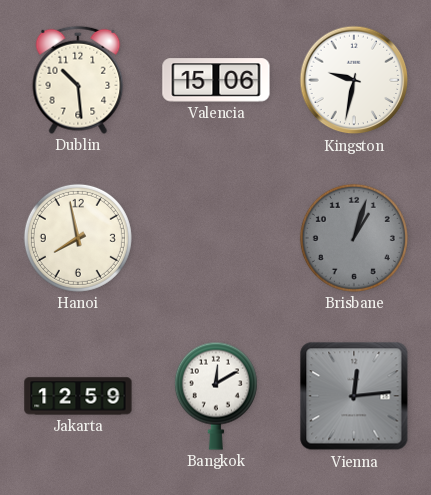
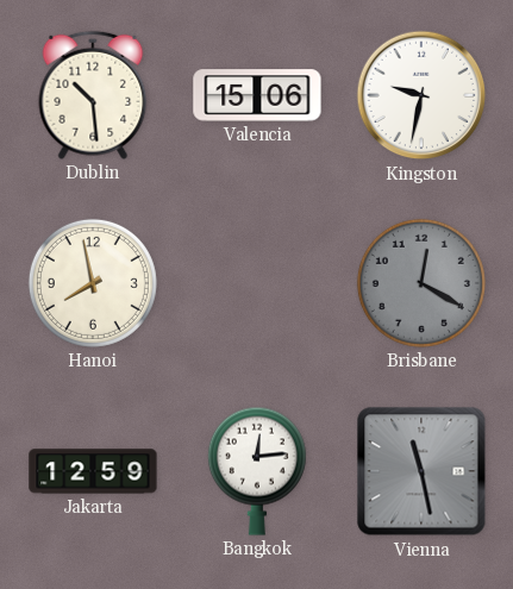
Brisbane: 1:03 -> 12:20
Bangkok: 12:10 -> 12:14
Vienna: 12:14 -> 11:28
